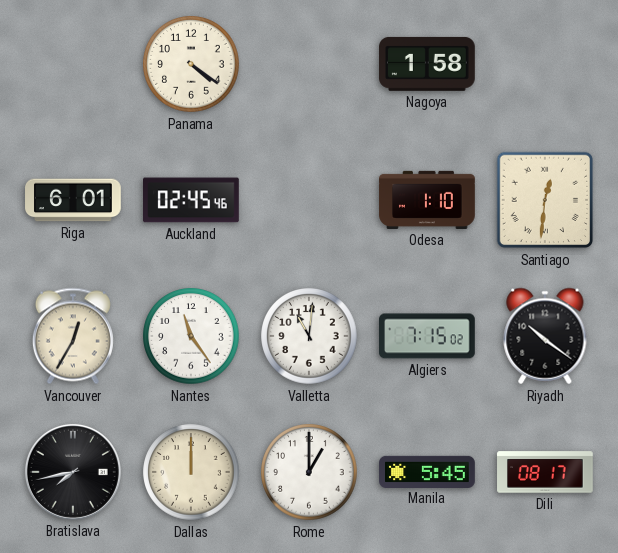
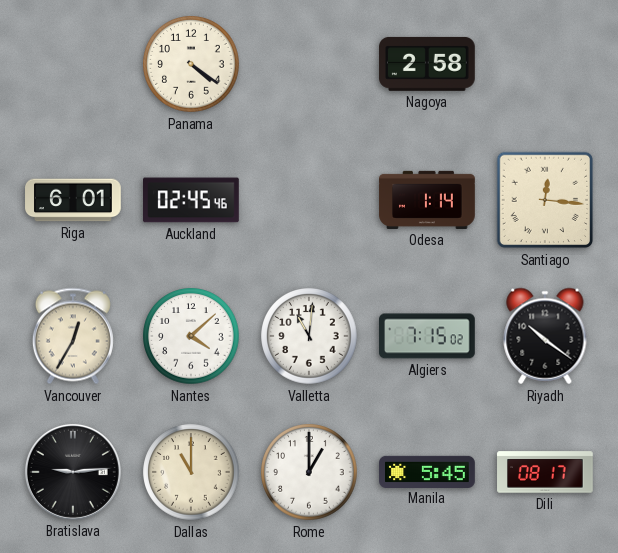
Nagoya: 1:58 -> 2:58
Odesa: 1:10 -> 1:14
Santiago: 12:31 -> 12:16
Nantes: 11:24 -> 4:08
Bratislava: 7:43 -> 9:14
Dallas: 12:00 -> 11:00
